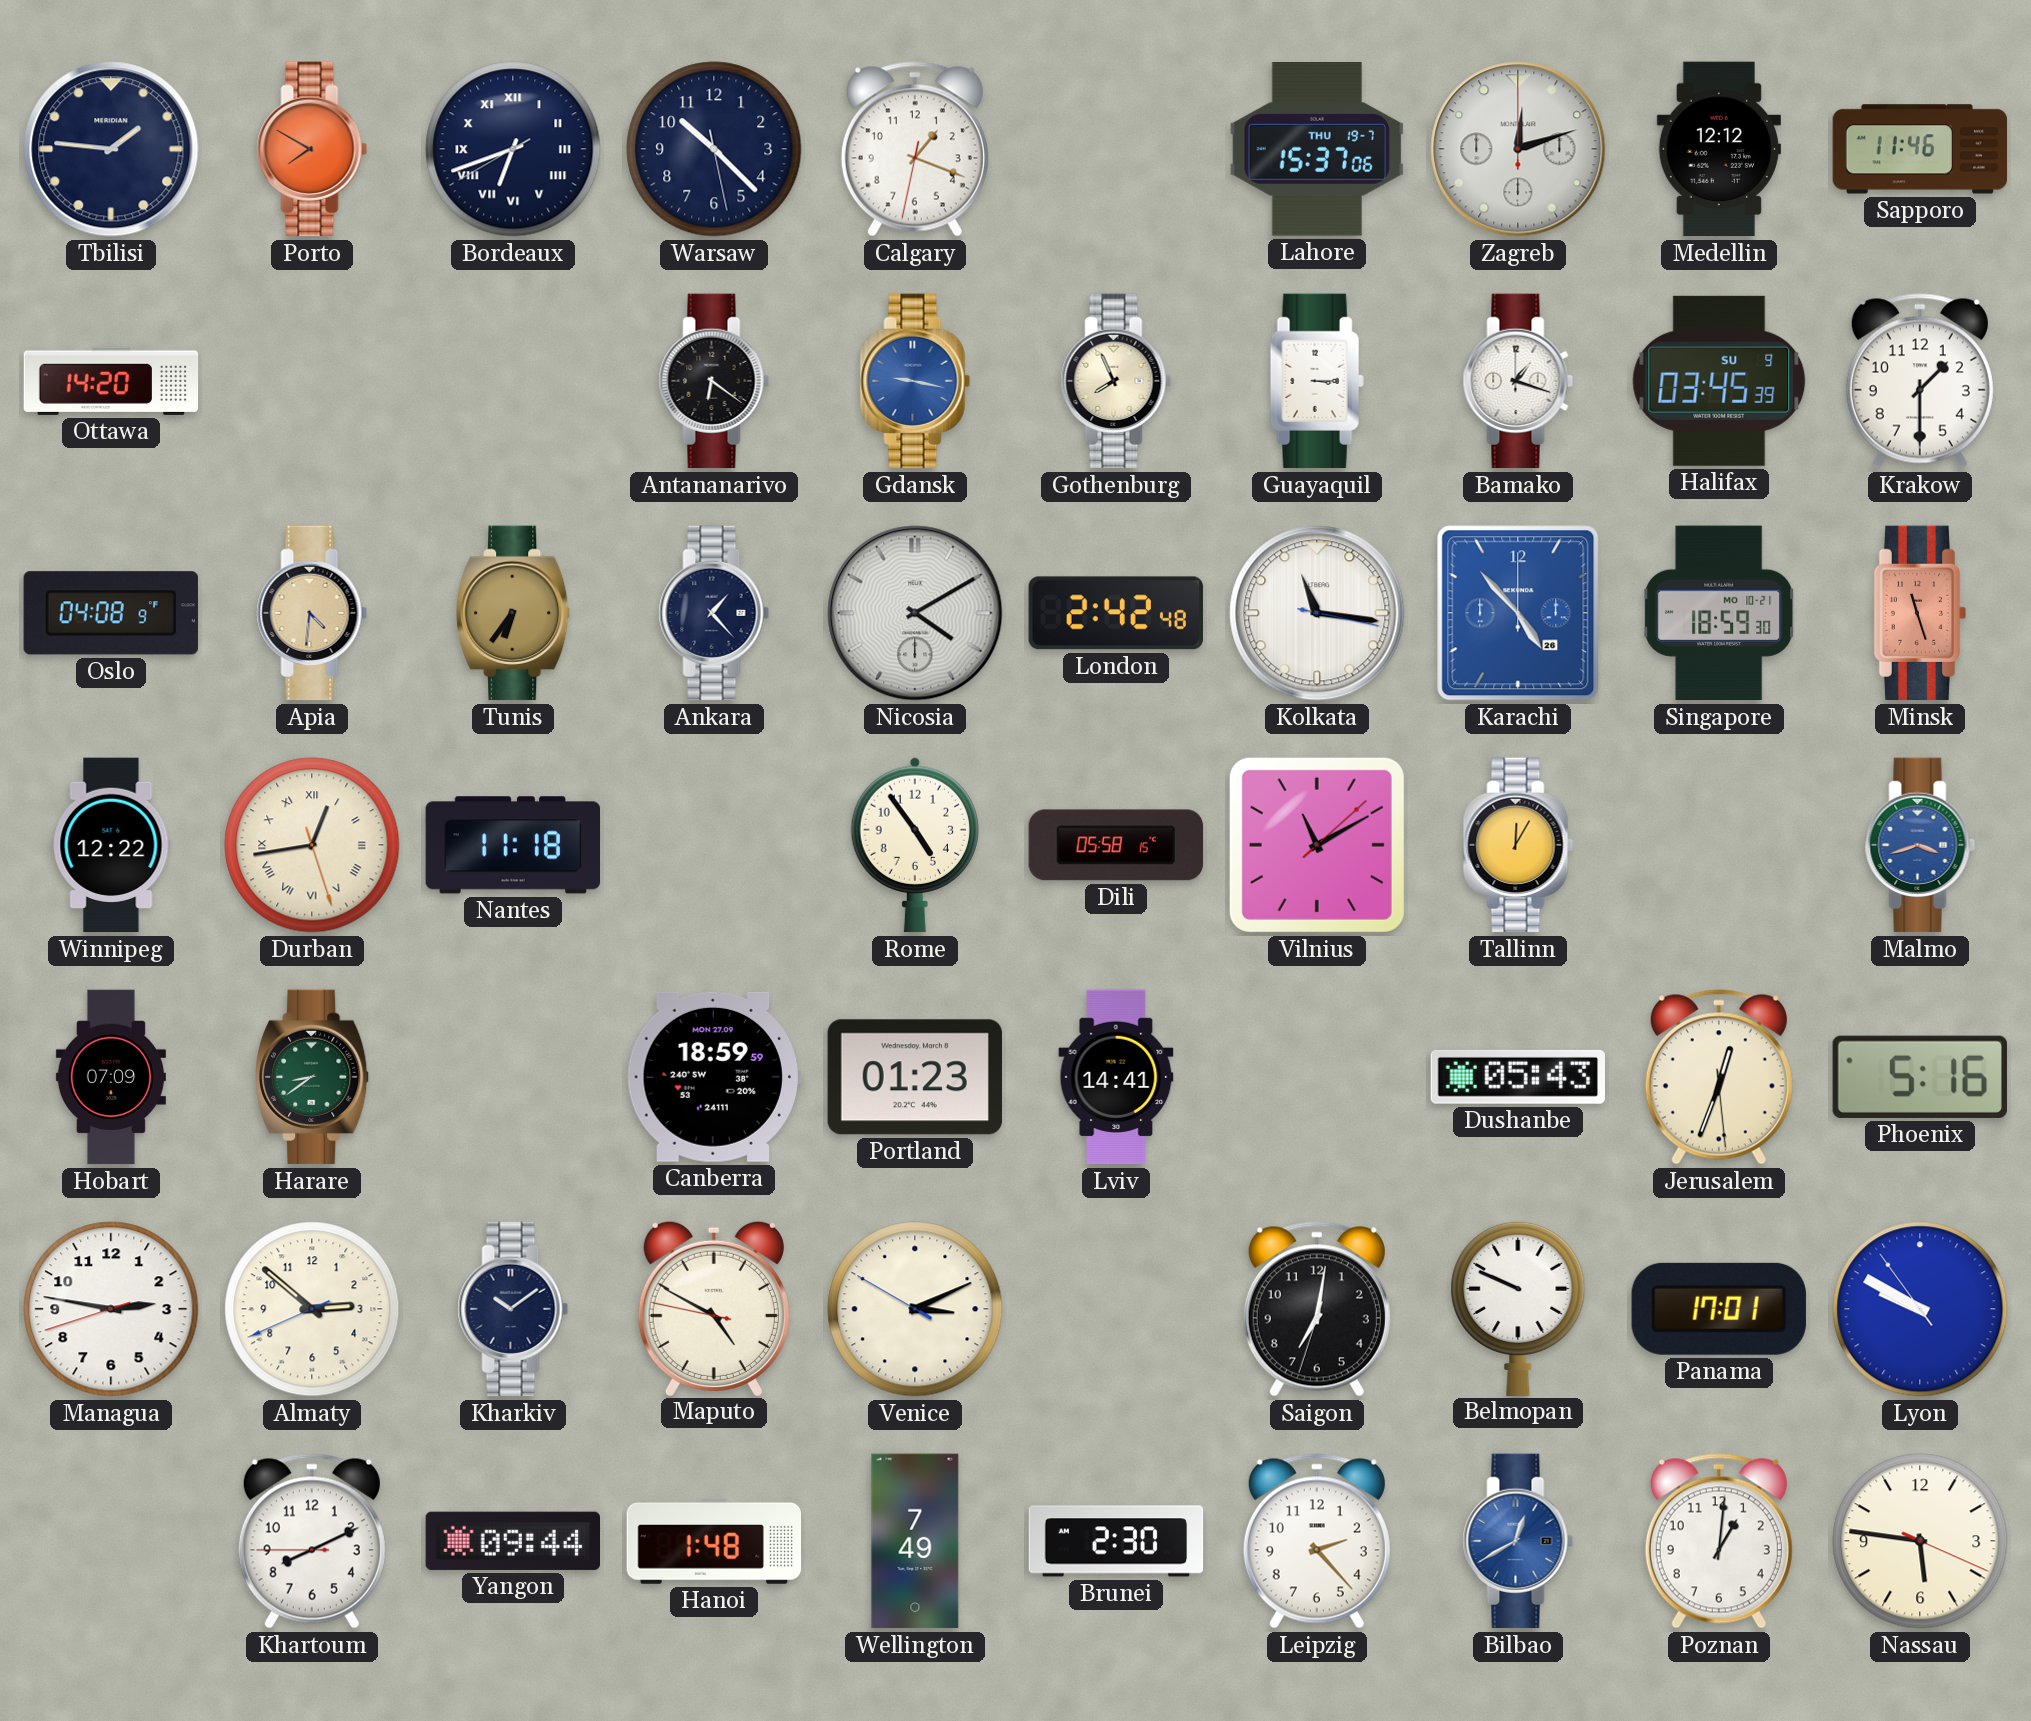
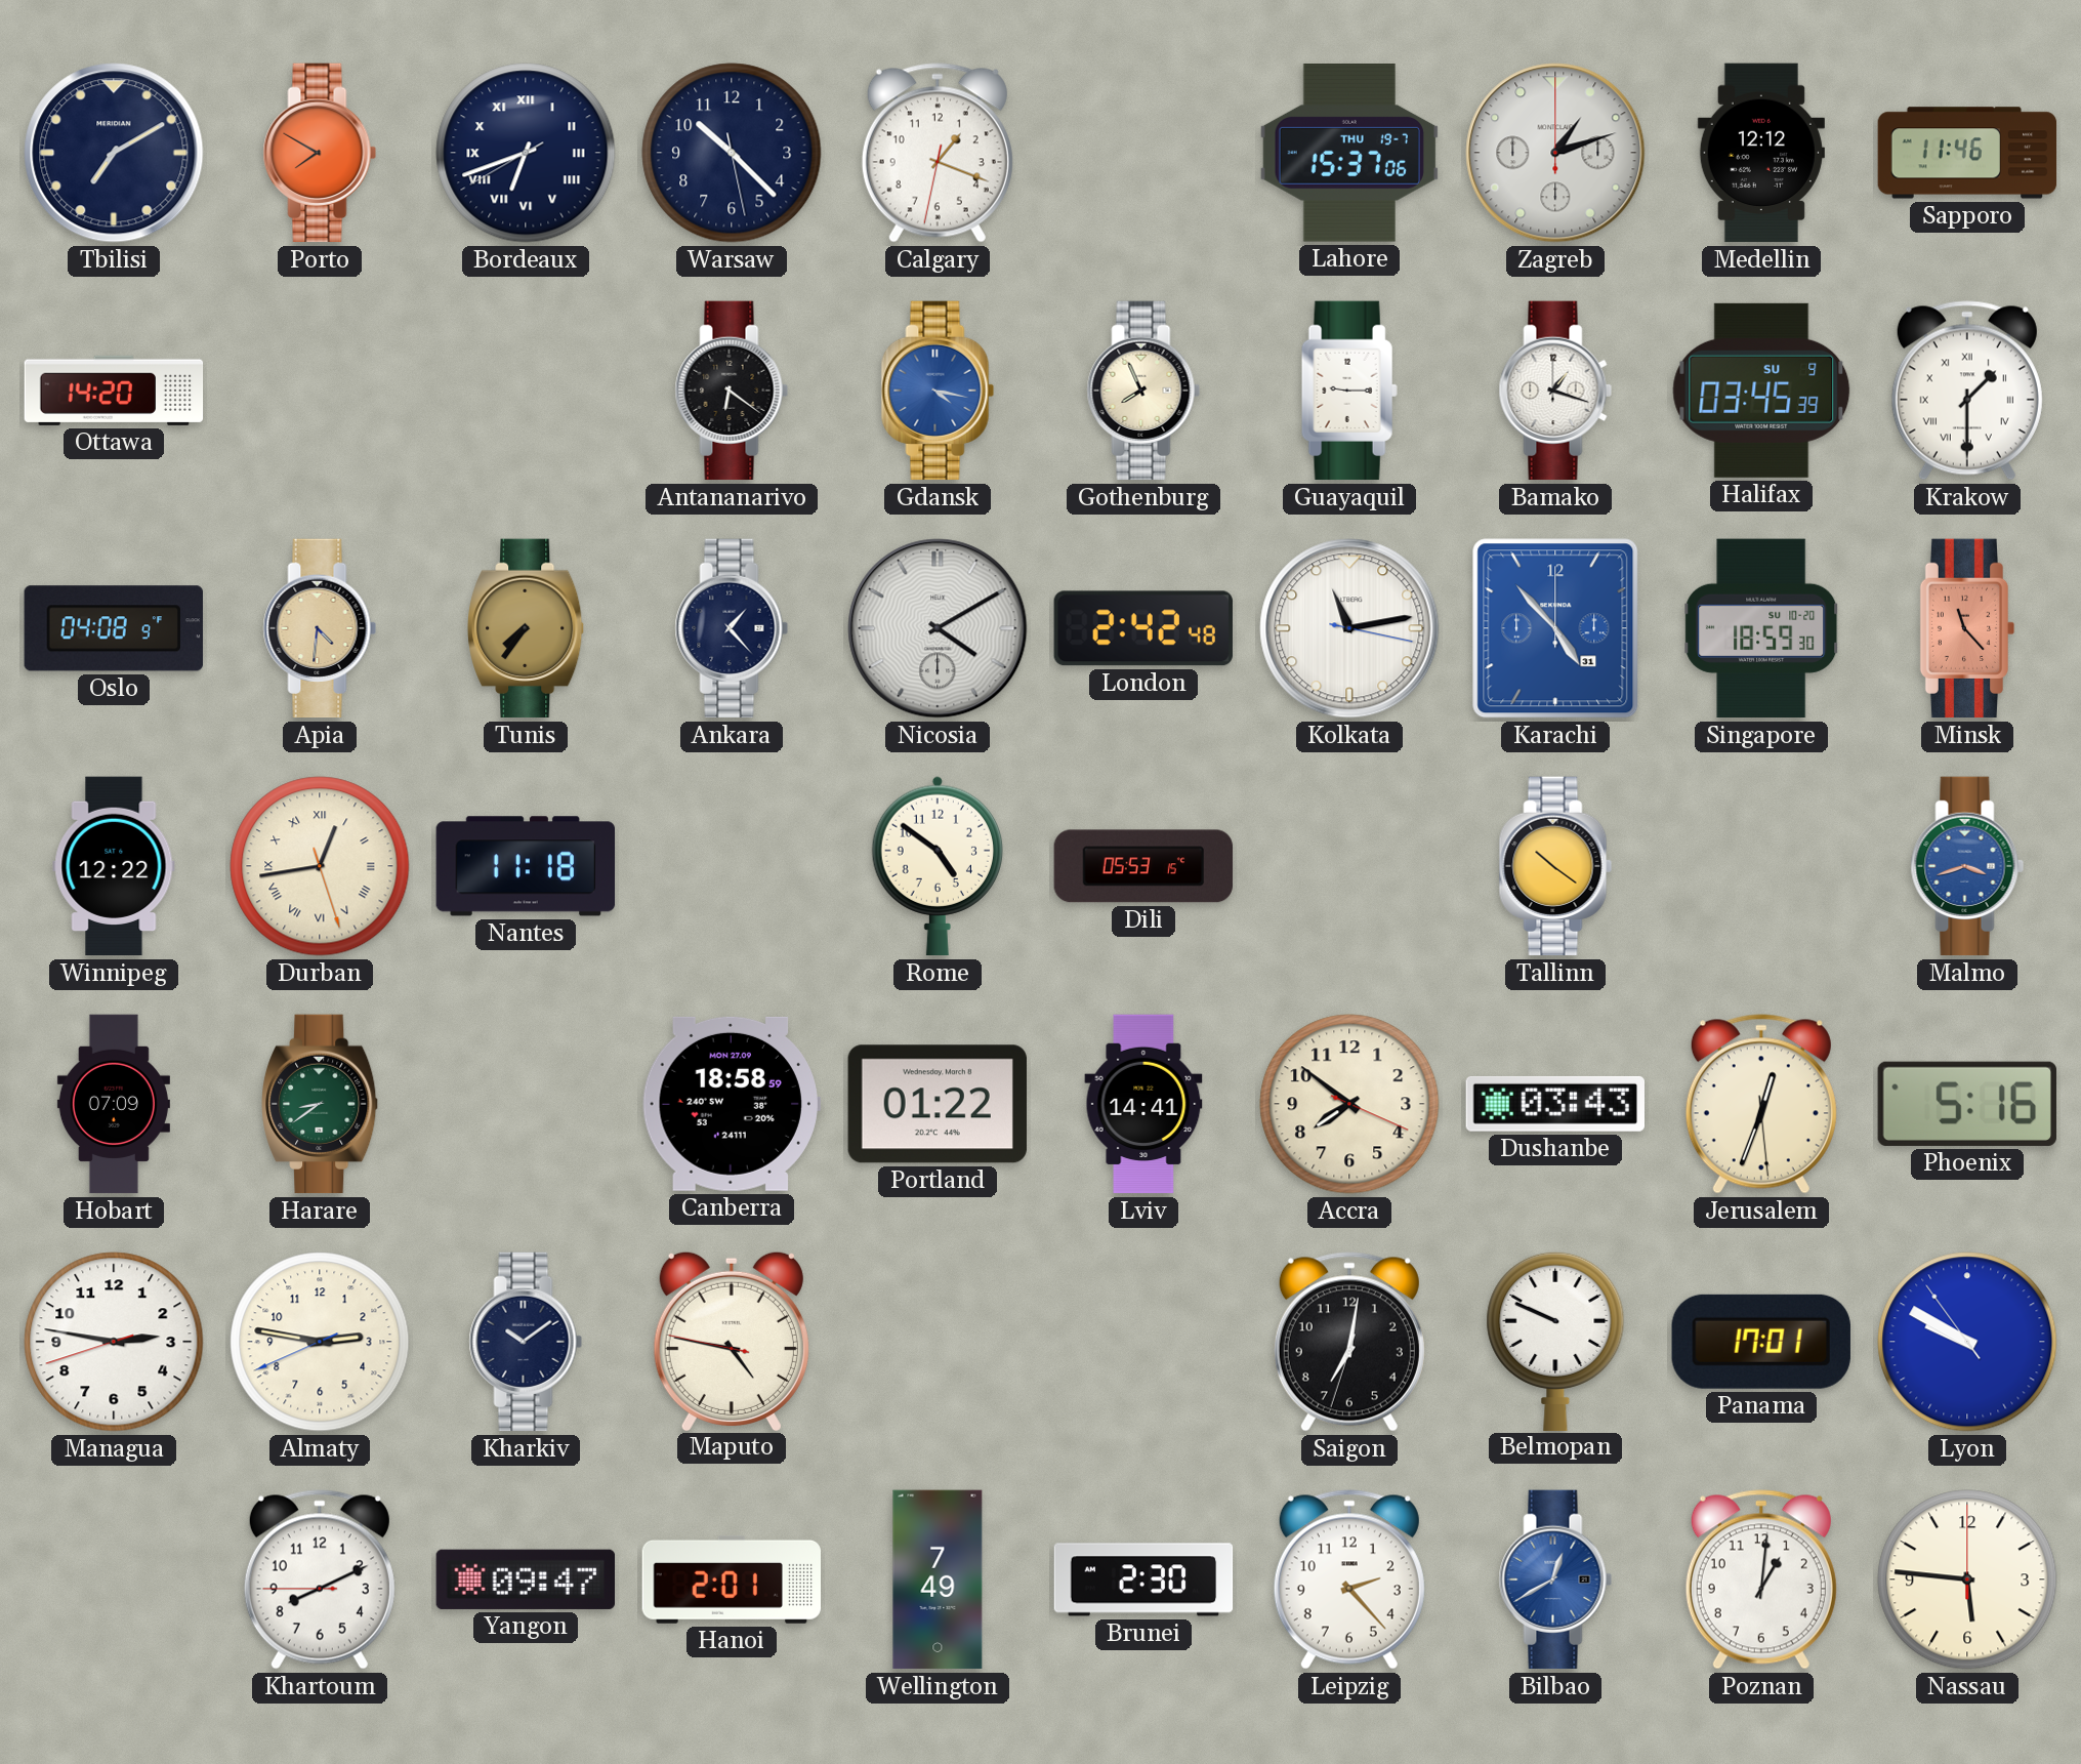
Tbilisi: 1:46 -> 7:10
Zagreb: 12:12 -> 1:12
Gdansk: 9:17 -> 4:17
Guayaquil: 3:15 -> 9:15
Krakow numerals: Arabic -> Roman
Tunis: 6:36 -> 7:36
Kolkata: 11:16 -> 11:13
Karachi date: 26 -> 31
Singapore date: MO 10-21 -> SU 10-20
Minsk: 11:27 -> 11:23
Rome: 4:54 -> 4:51
Dili: 05:58 -> 05:53
Vilnius: 11:10 -> none
Tallinn: 12:05 -> 10:21
Canberra: 18:59 -> 18:58
Portland: 01:23 -> 01:22
Accra: none -> 7:51
Dushanbe: 05:43 -> 03:43
Almaty: 2:51 -> 2:46
Maputo: 4:49 -> 4:46
Venice: 3:10 -> none
Yangon: 09:44 -> 09:47
Hanoi: 1:48 -> 2:01
Nassau: 5:46:19 -> 5:46:00
